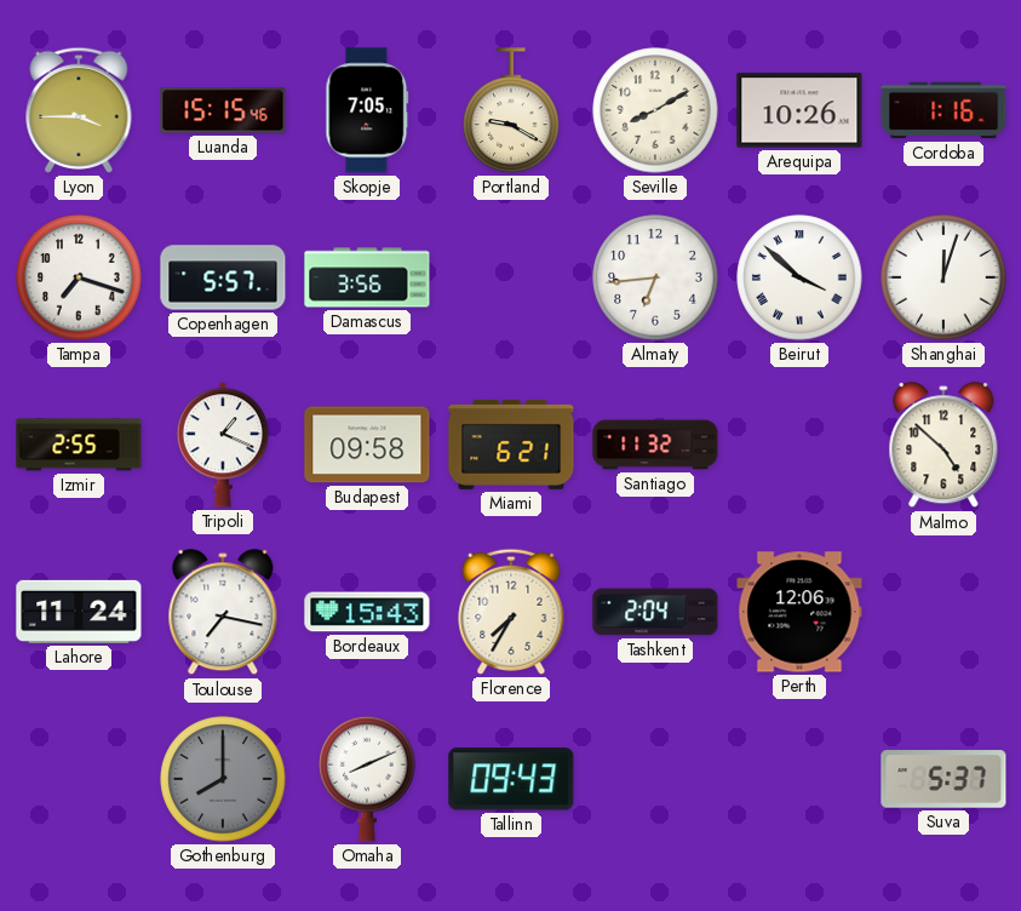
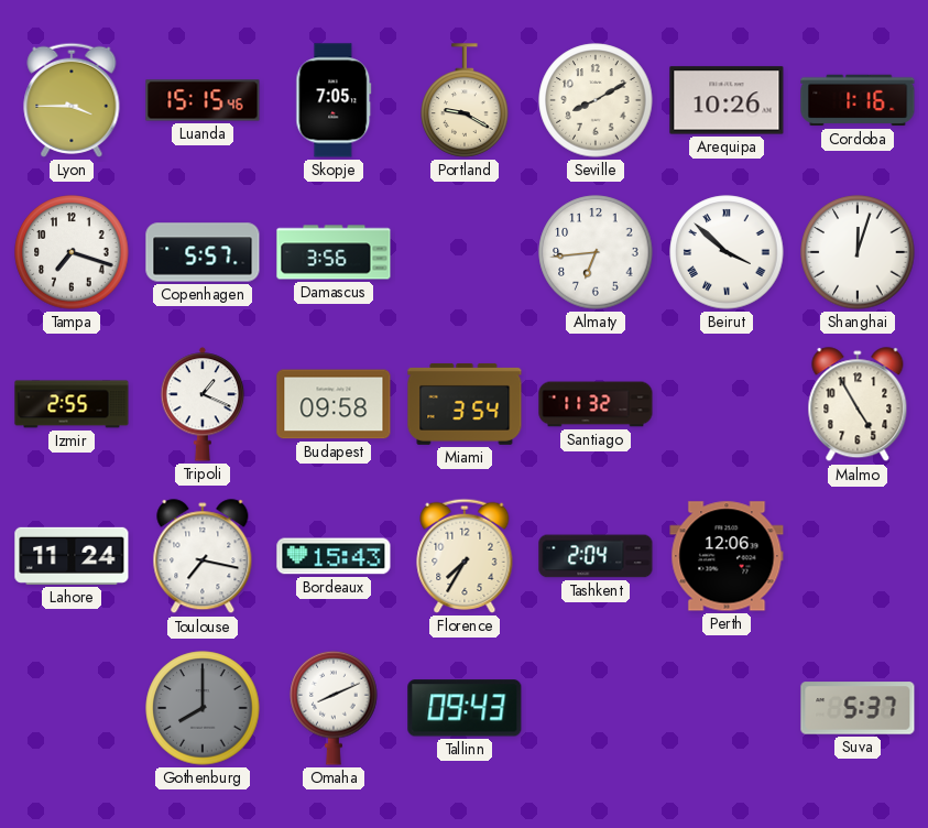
Miami: 6:21 -> 3:54
Malmo: 4:52 -> 4:55
